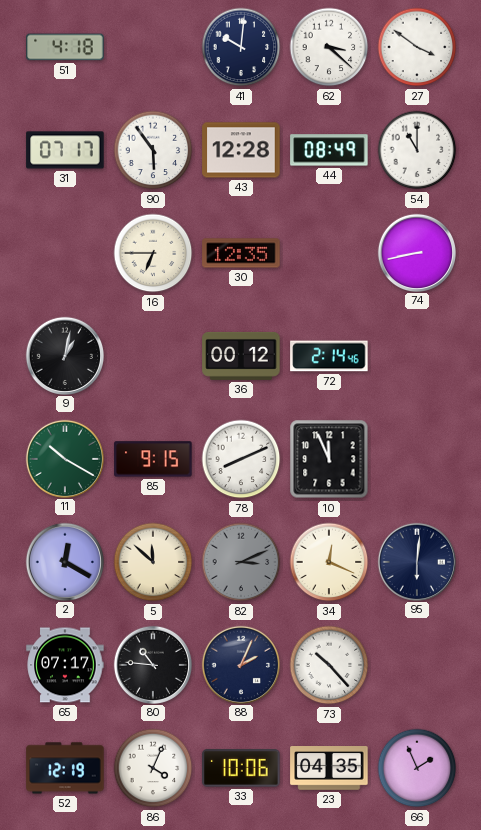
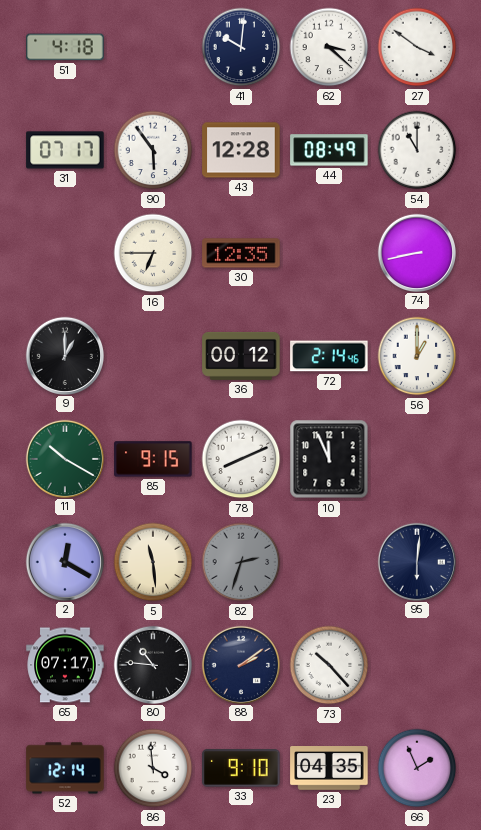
9: 1:02 -> 1:00
56: none -> 1:00
5: 11:52 -> 11:29
82: 3:11 -> 2:33
34: 12:19 -> none
88: 2:04 -> 2:09
52: 12:19 -> 12:14
86: 4:04 -> 3:59
33: 10:06 -> 9:10
